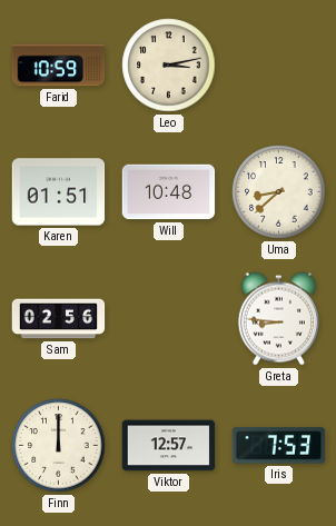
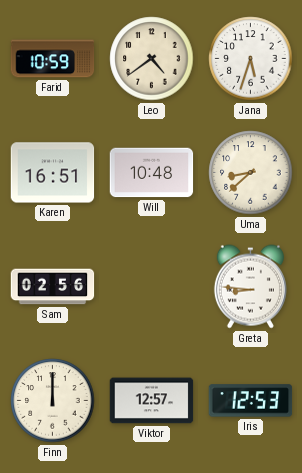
Leo: 3:13 -> 4:39
Jana: none -> 5:33
Karen: 01:51 -> 16:51
Iris: 7:53 -> 12:53
